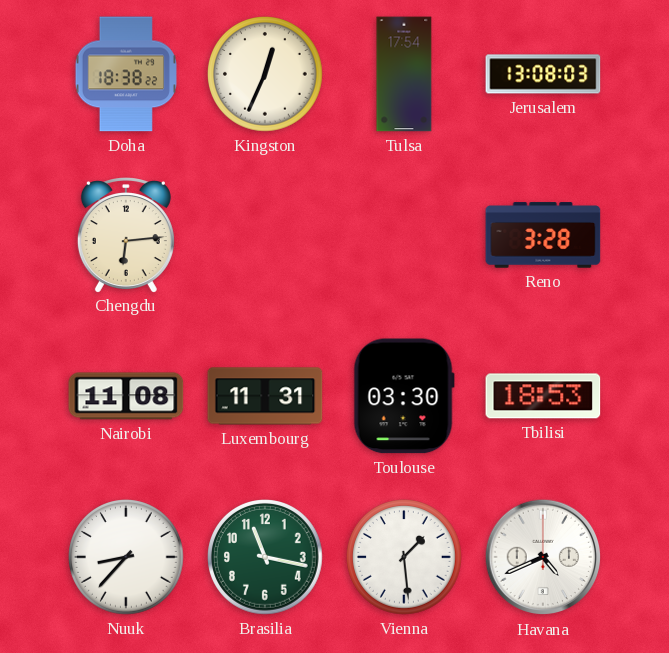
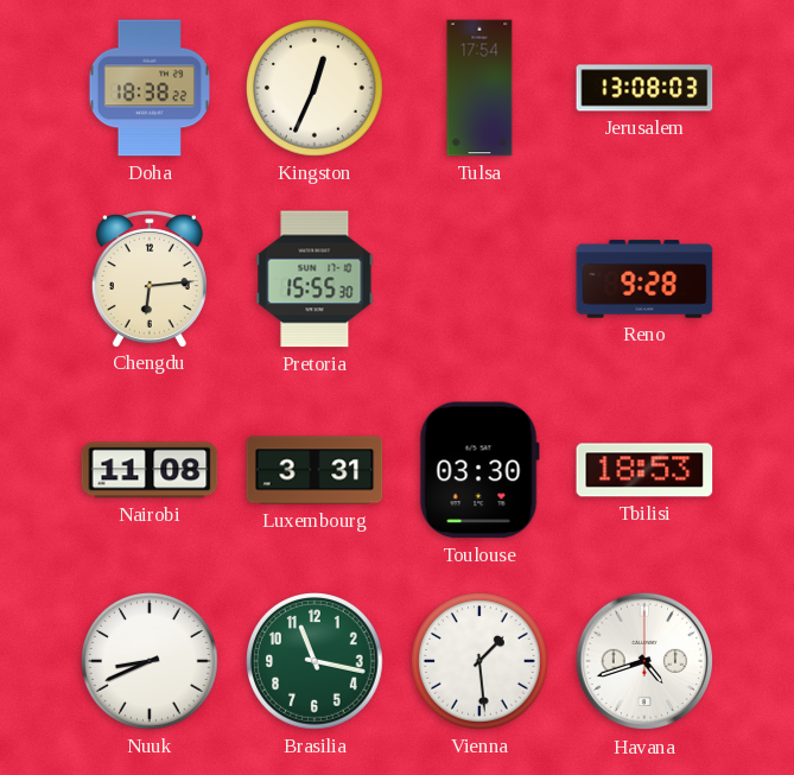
Pretoria: none -> 15:55
Reno: 3:28 -> 9:28
Luxembourg: 11:31 -> 3:31
Nuuk: 8:37 -> 8:41
Havana: 4:41 -> 4:42
